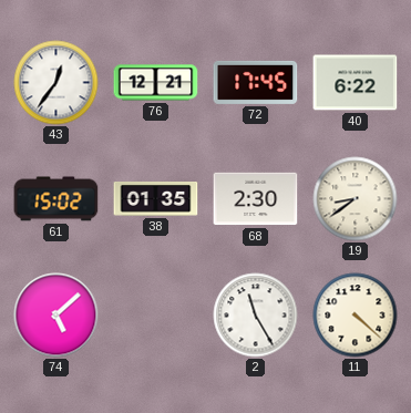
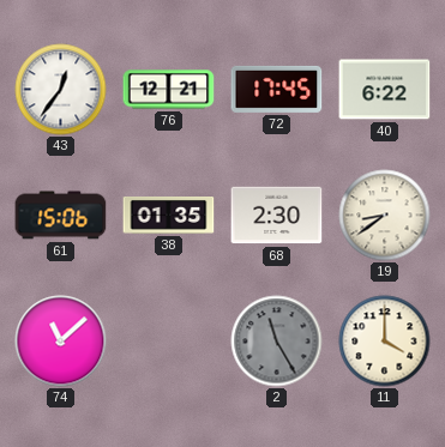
61: 15:02 -> 15:06
74: 5:08 -> 11:08
2 dial: white -> grey
11: 4:22 -> 4:00
